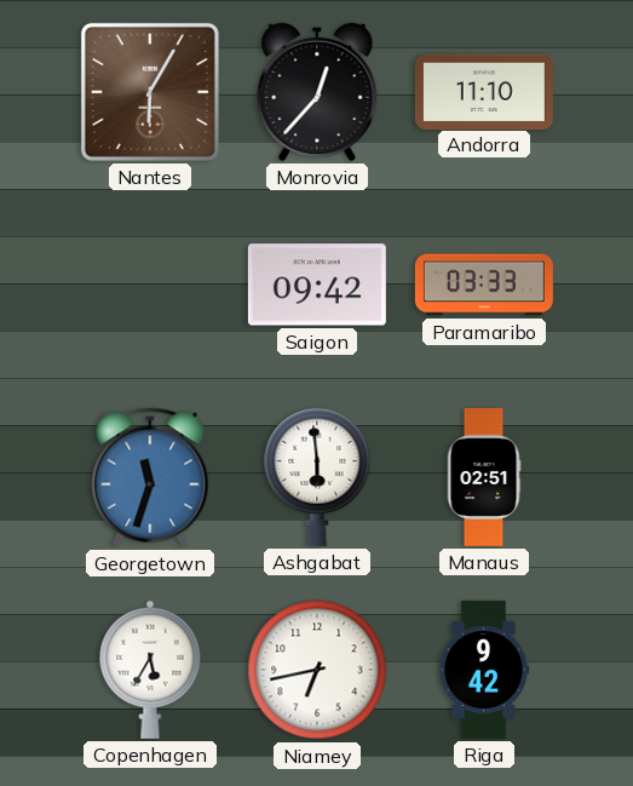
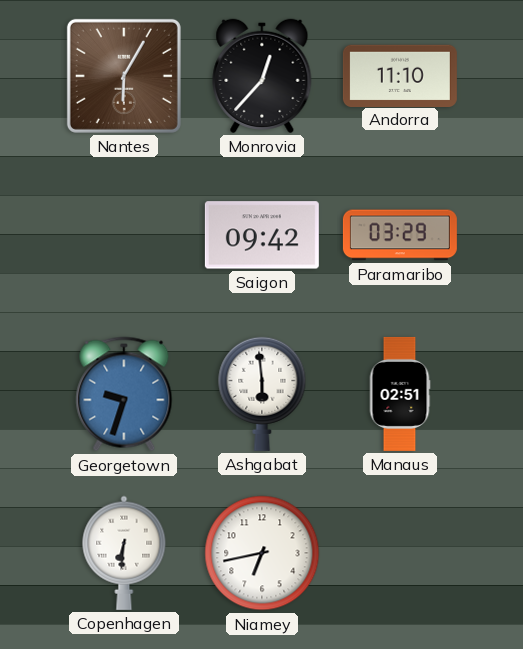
Paramaribo: 03:33 -> 03:29
Georgetown: 11:33 -> 9:33
Copenhagen: 5:35 -> 6:31
Riga: 9:42 -> none
